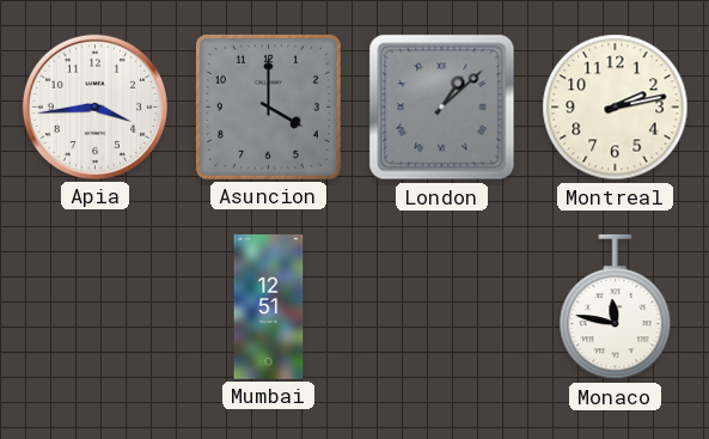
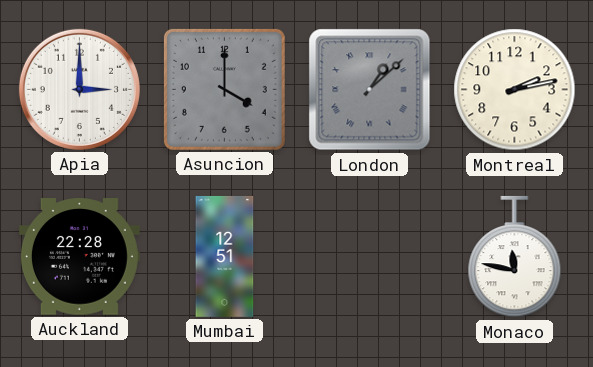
Apia: 3:44 -> 3:00
Auckland: none -> 22:28
